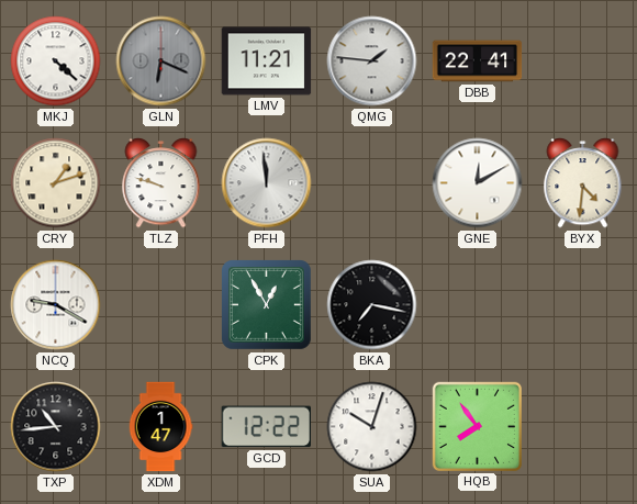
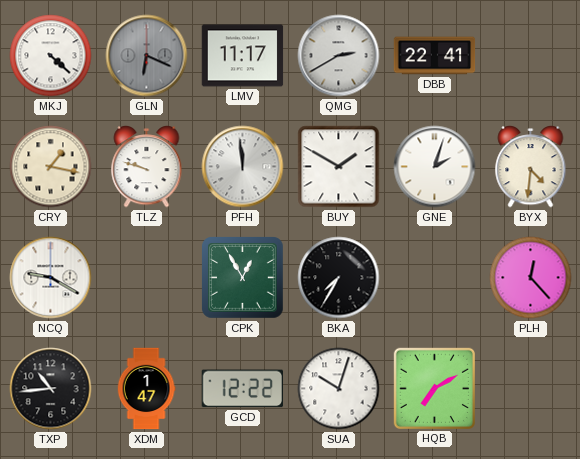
LMV: 11:21 -> 11:17
QMG: 1:46 -> 2:40
CRY: 1:12 -> 1:17
BUY: none -> 1:50
GNE: 12:10 -> 2:03
BKA: 7:17 -> 7:35
PLH: none -> 12:23
HQB: 7:54 -> 7:10
